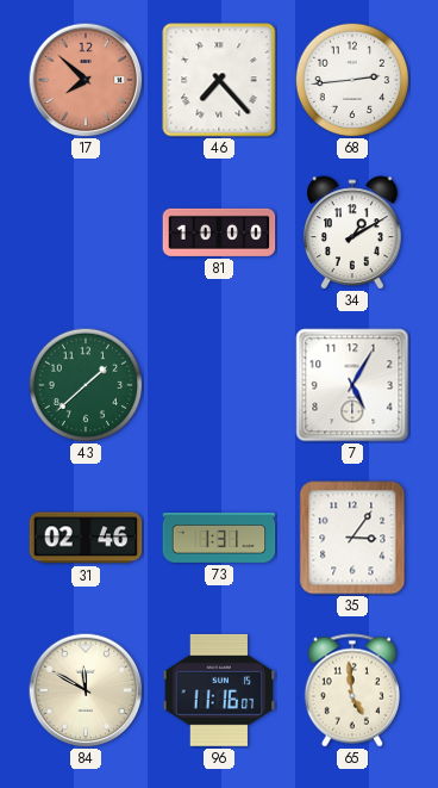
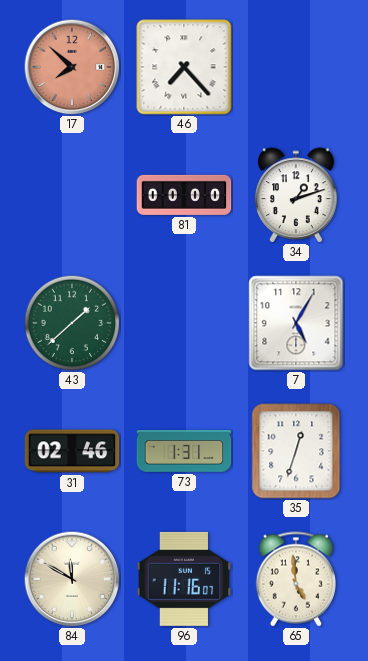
68: 2:44 -> none
81: 10:00 -> 00:00
34: 1:10 -> 1:12
35: 3:06 -> 12:33
